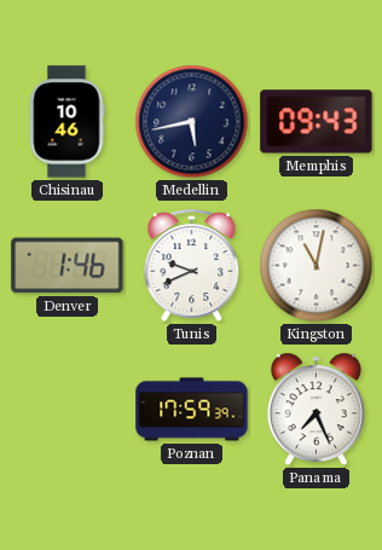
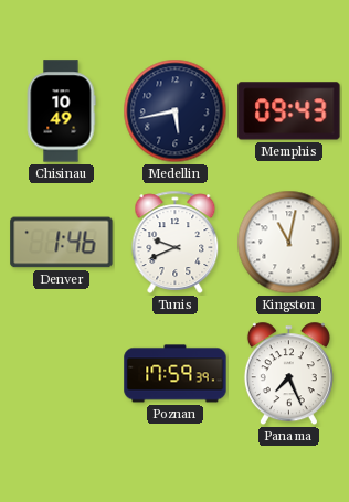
Chisinau: 10:46 -> 10:49
